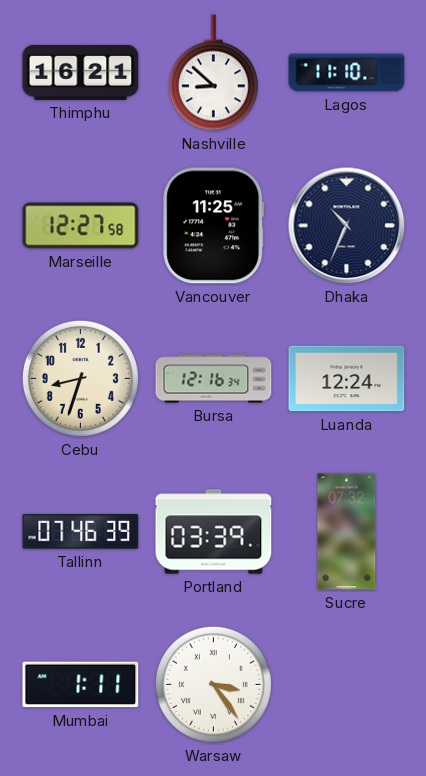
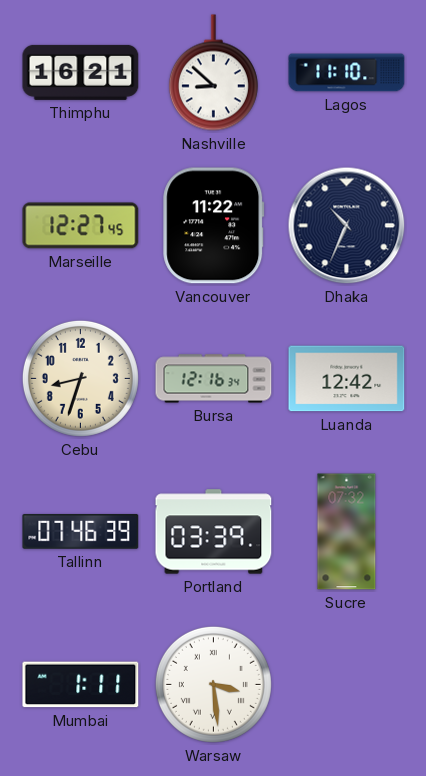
Marseille: 12:27:58 -> 12:27:45
Vancouver: 11:25 -> 11:22
Luanda: 12:24 -> 12:42
Warsaw: 3:24 -> 3:29
